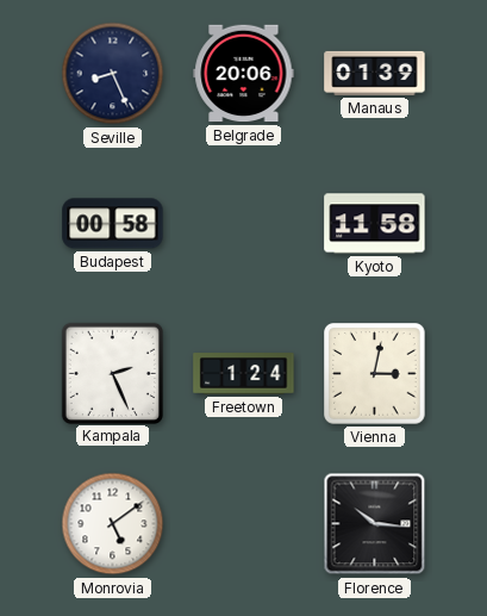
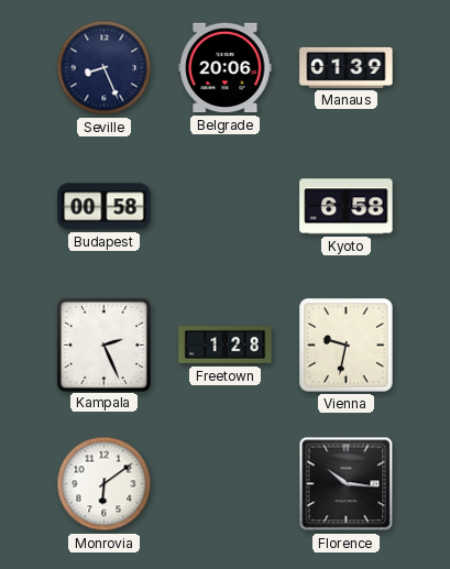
Kyoto: 11:58 -> 6:58
Freetown: 1:24 -> 1:28
Vienna: 3:02 -> 9:32
Monrovia: 5:09 -> 6:09
